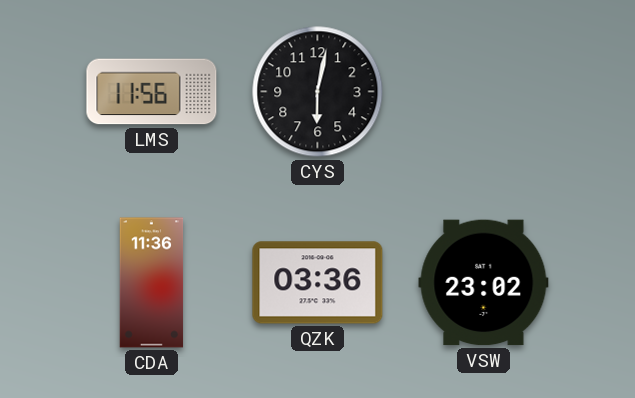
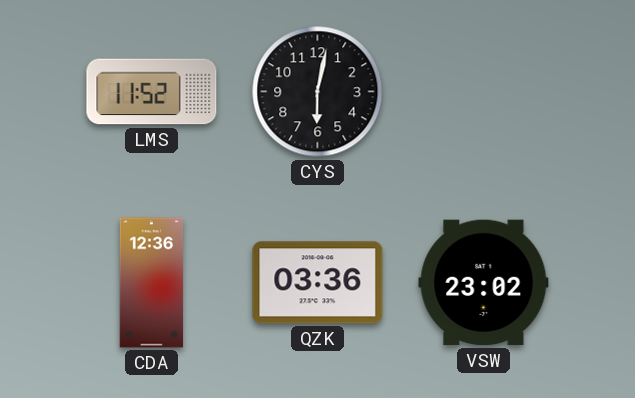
LMS: 11:56 -> 11:52
CDA: 11:36 -> 12:36
